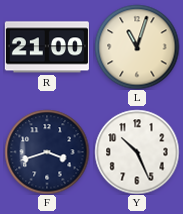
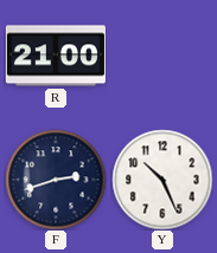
L: 11:03 -> none
F: 3:42 -> 2:42
